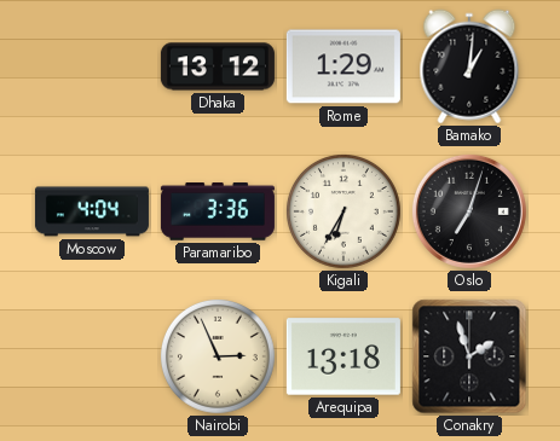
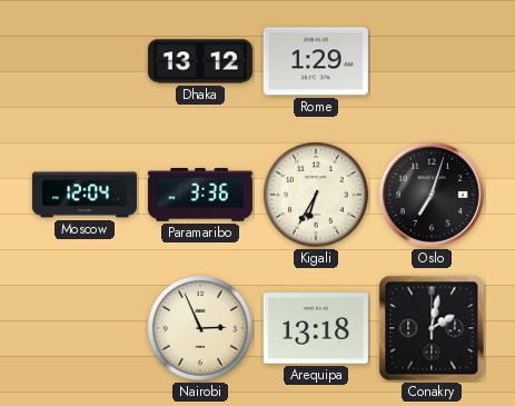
Bamako: 1:01 -> none
Moscow: 4:04 -> 12:04
Conakry: 1:57 -> 2:02
